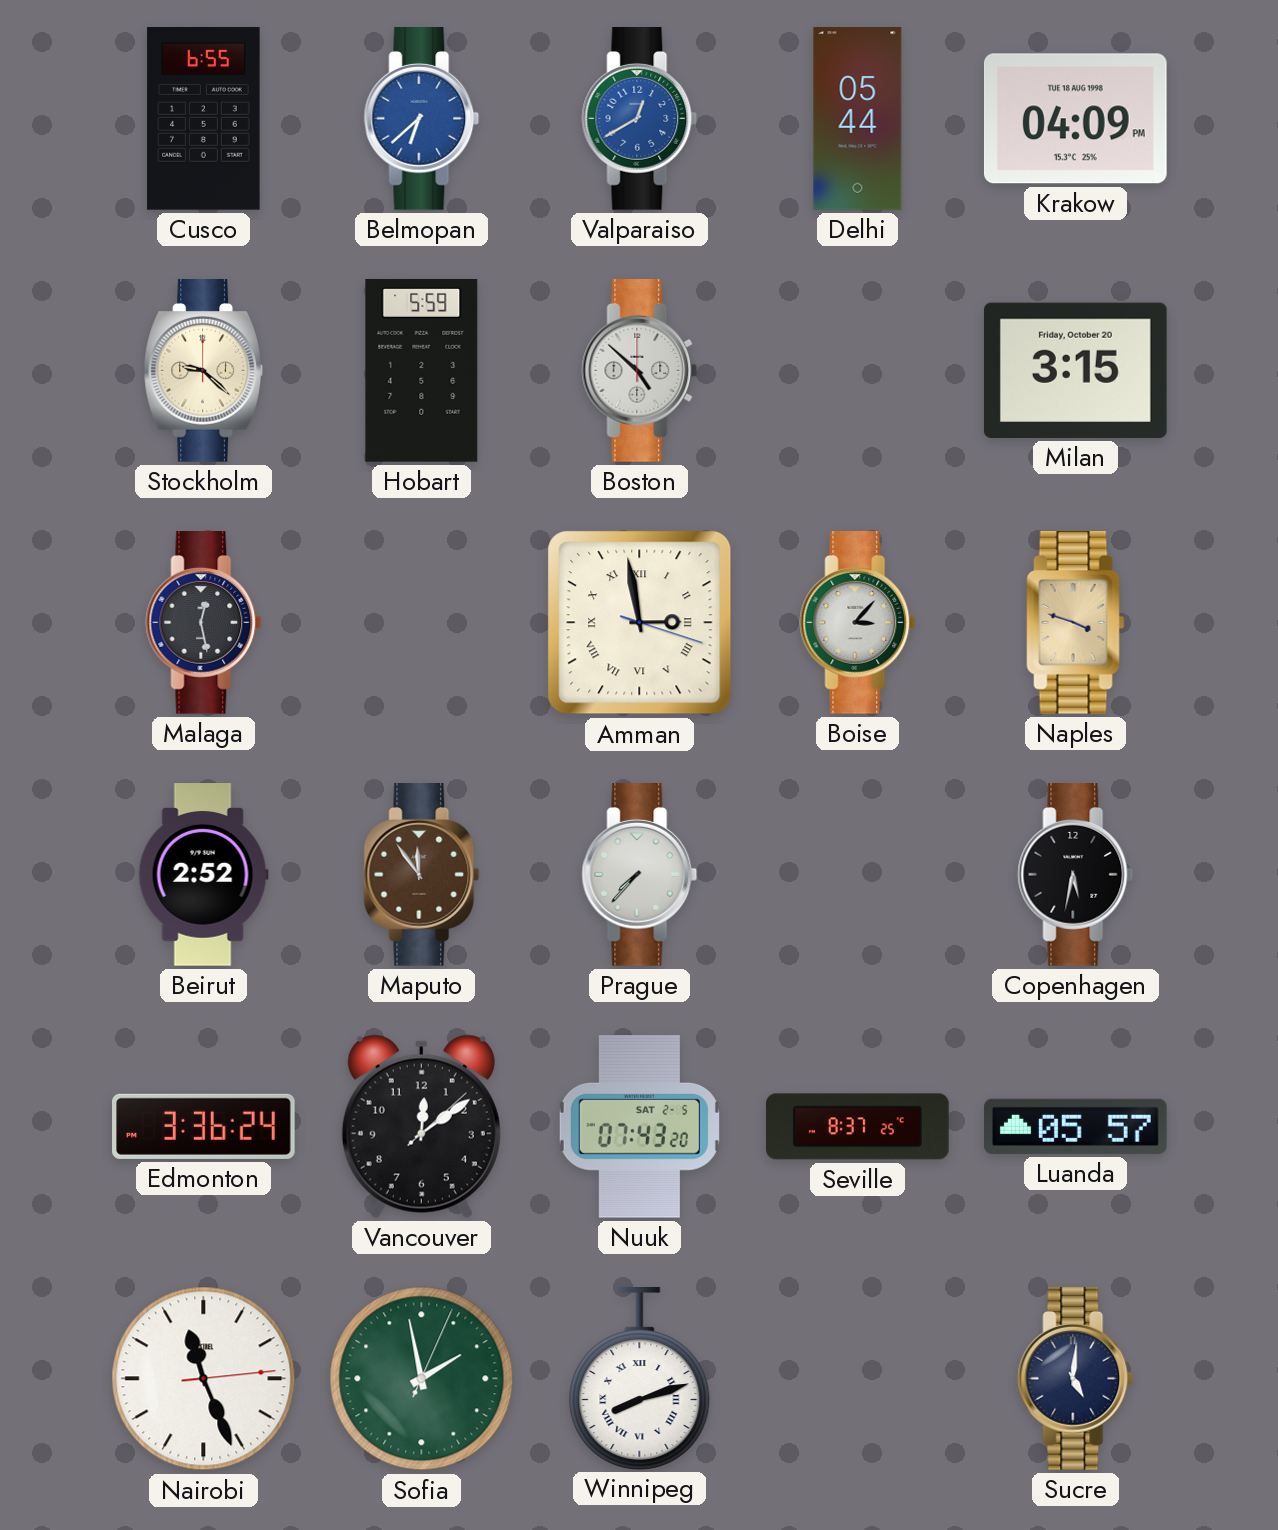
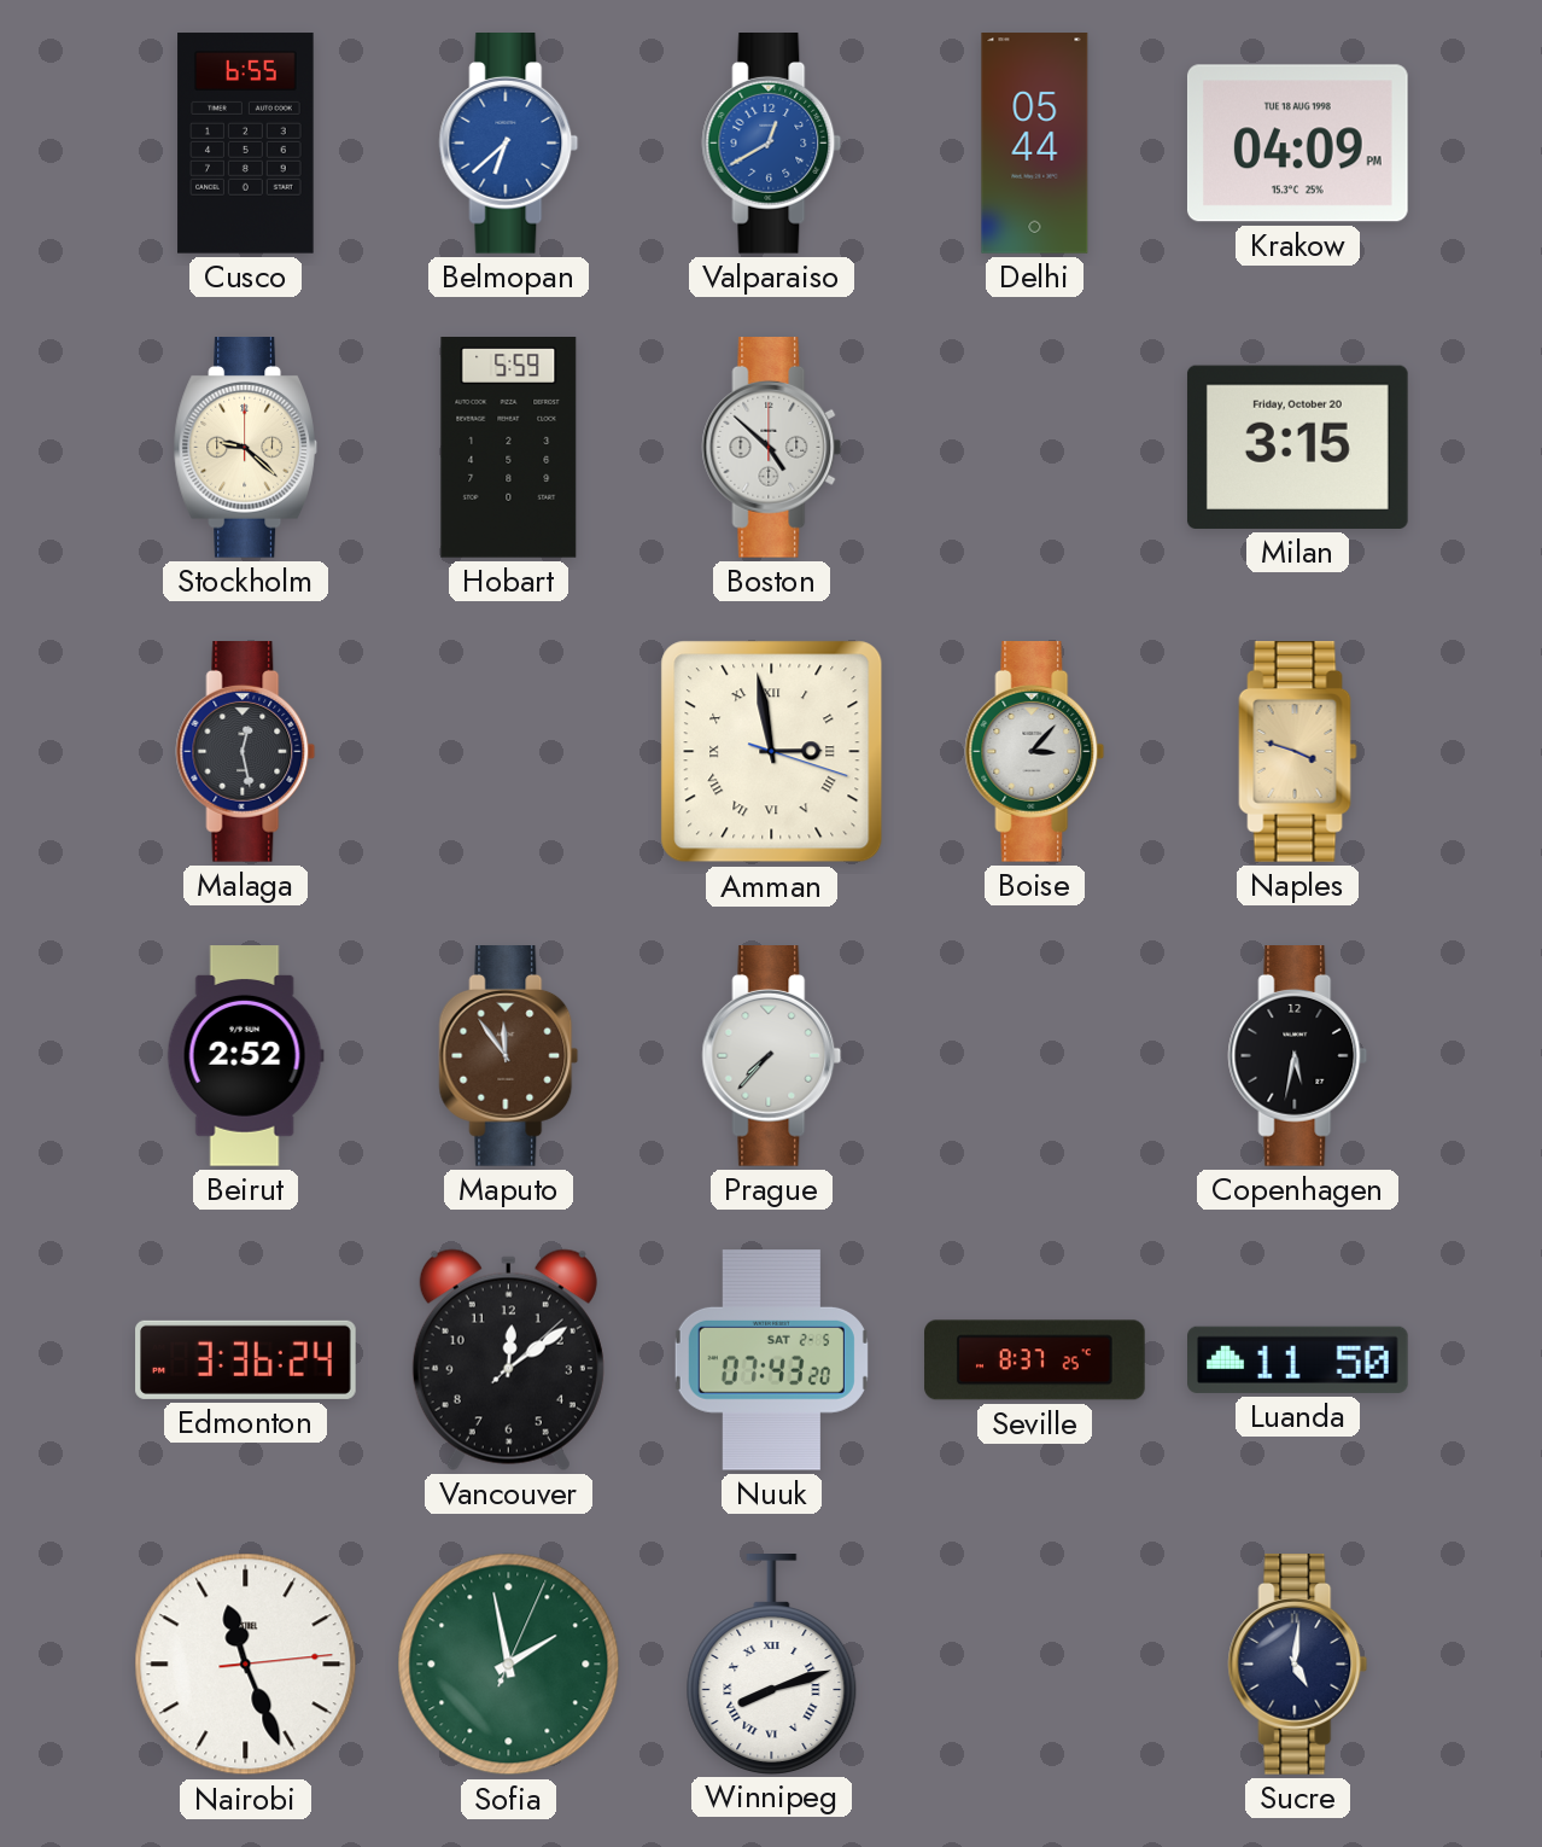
Luanda: 05:57 -> 11:50
